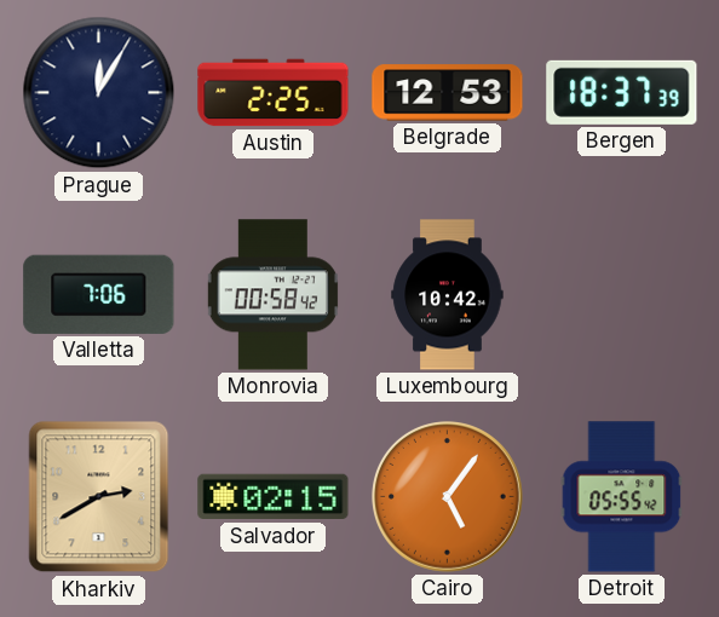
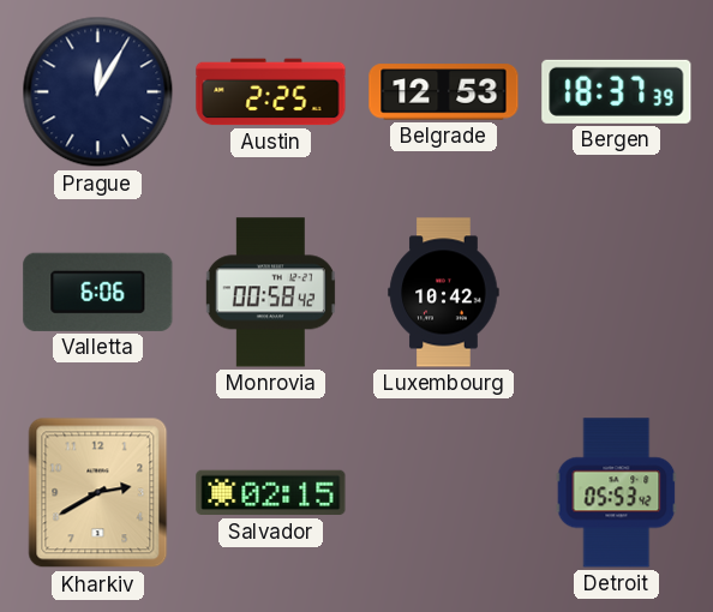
Valletta: 7:06 -> 6:06
Cairo: 5:06 -> none
Detroit: 05:55 -> 05:53
